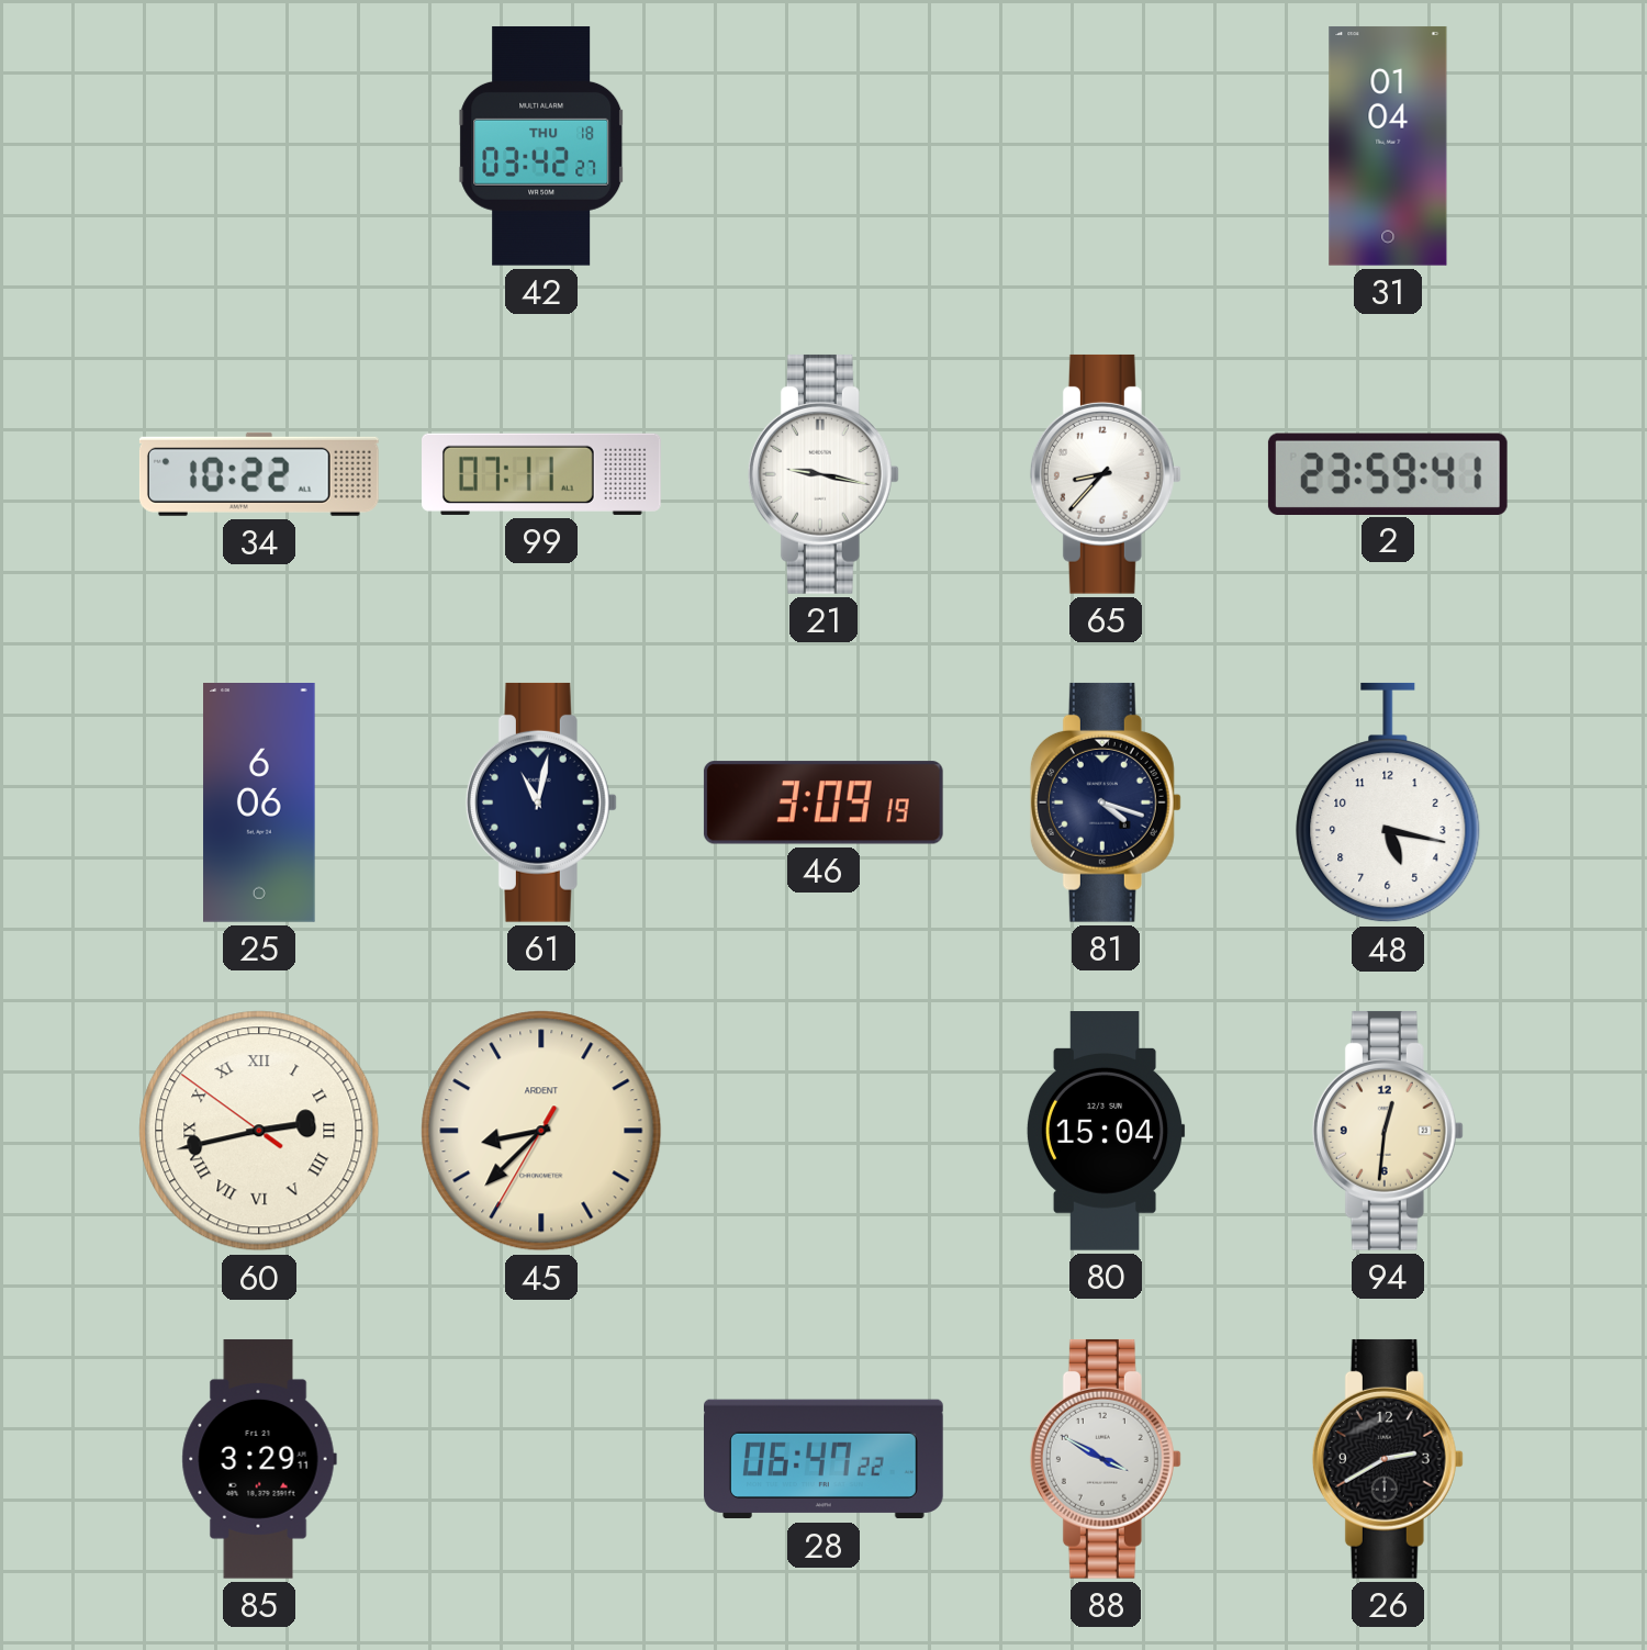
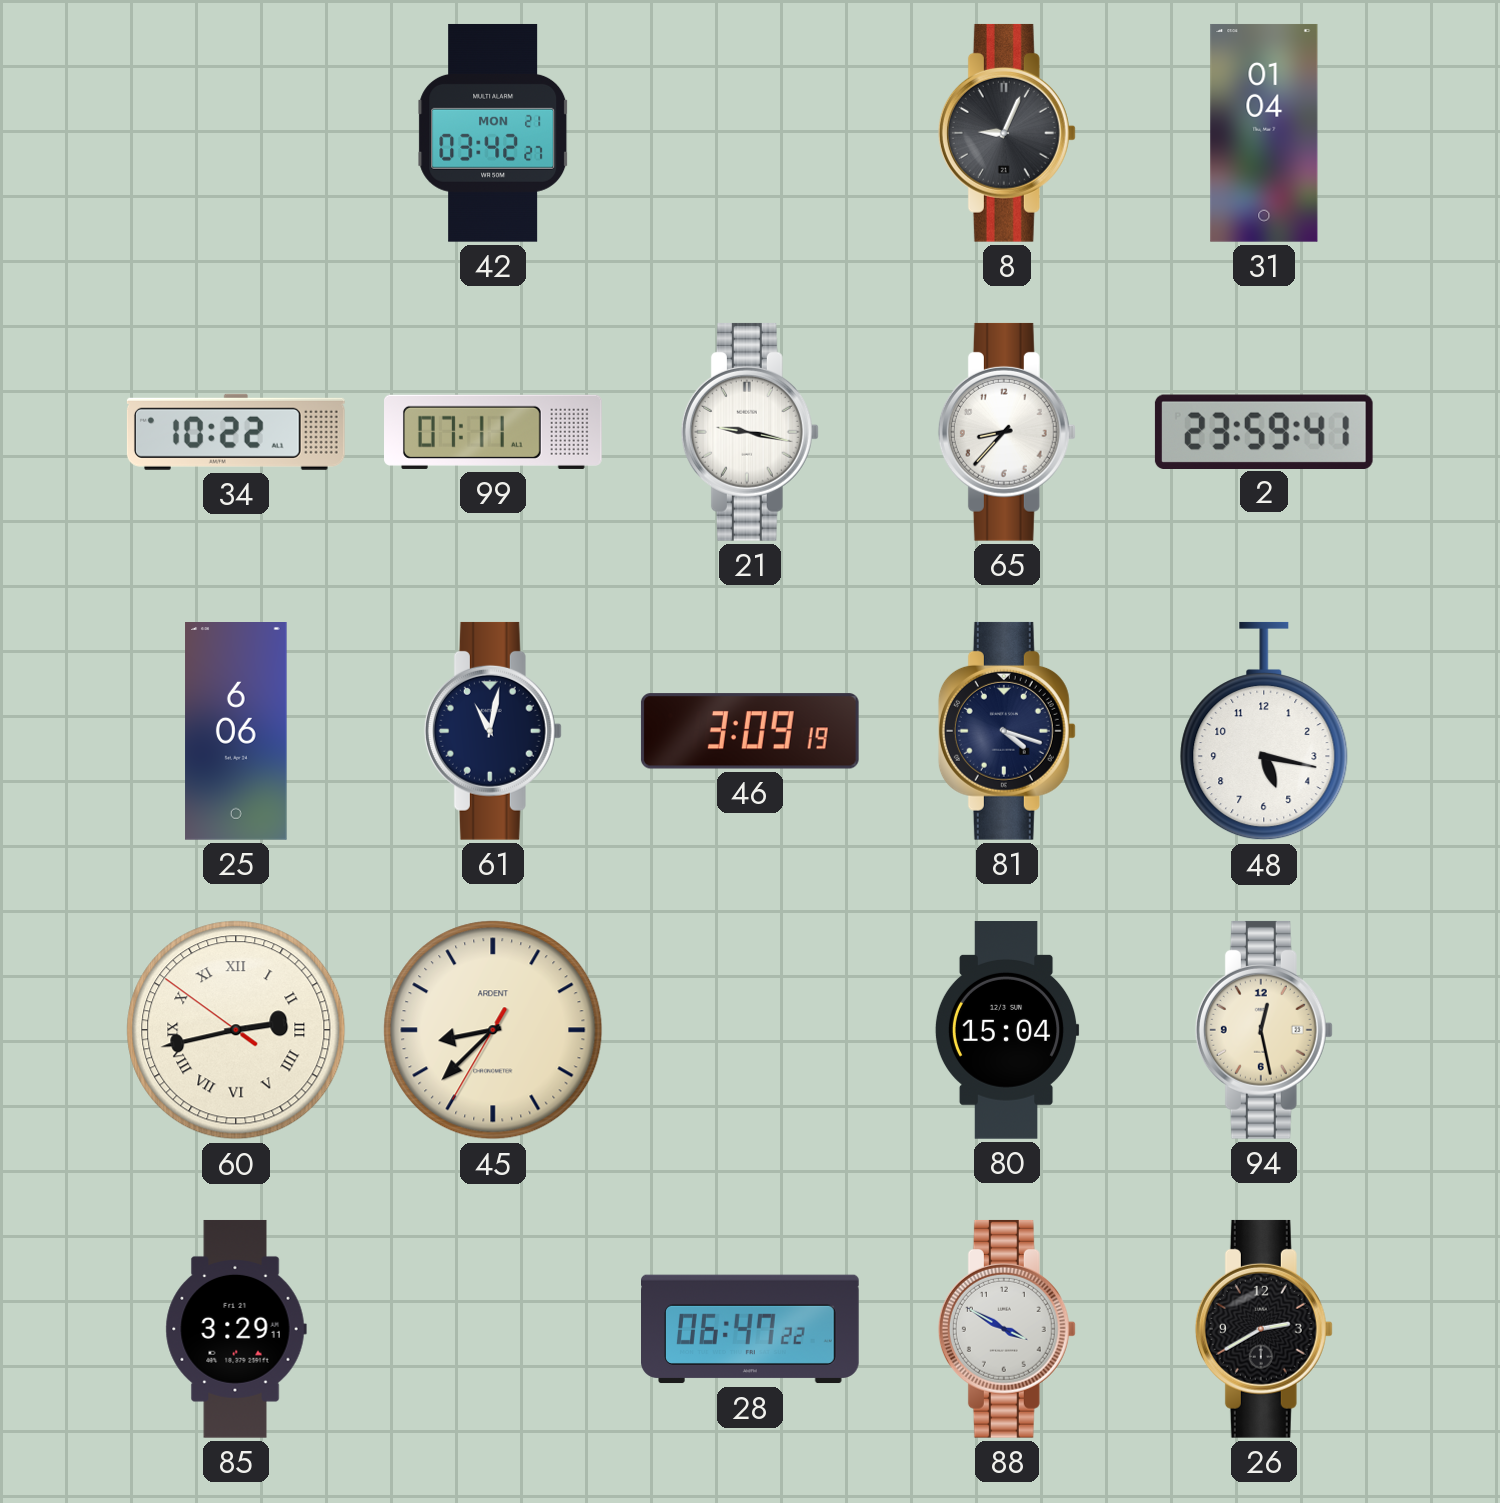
42 date: THU 18 -> MON 21
8: none -> 9:04
94: 12:31 -> 12:28
